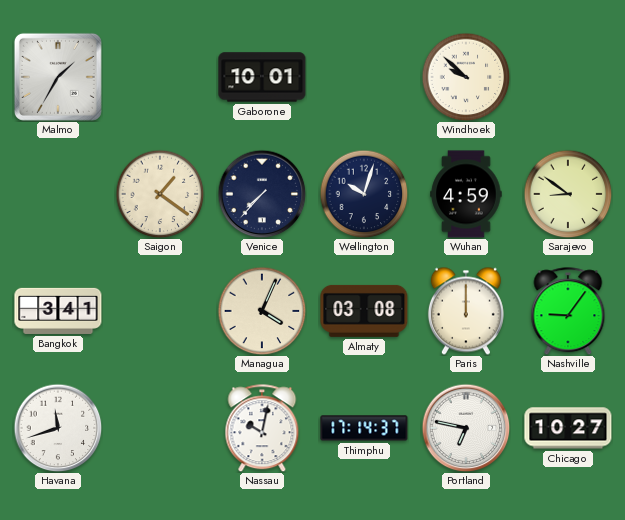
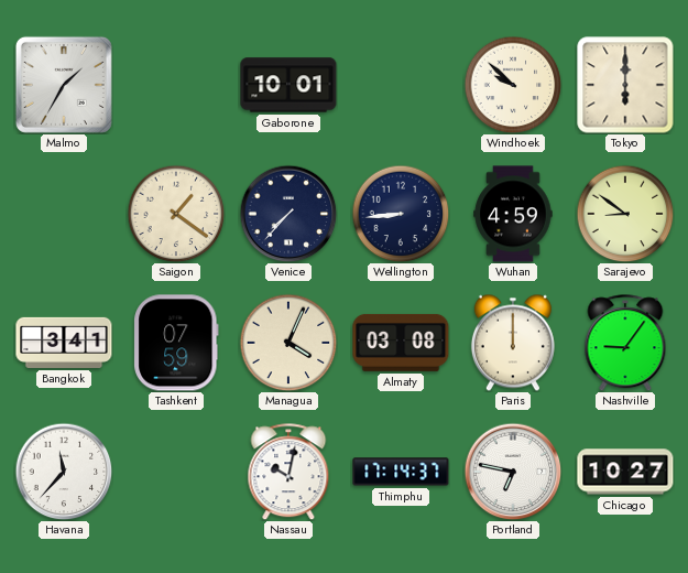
Tokyo: none -> 6:00
Wellington: 10:03 -> 8:44
Tashkent: none -> 07:59
Havana: 11:42 -> 11:37
